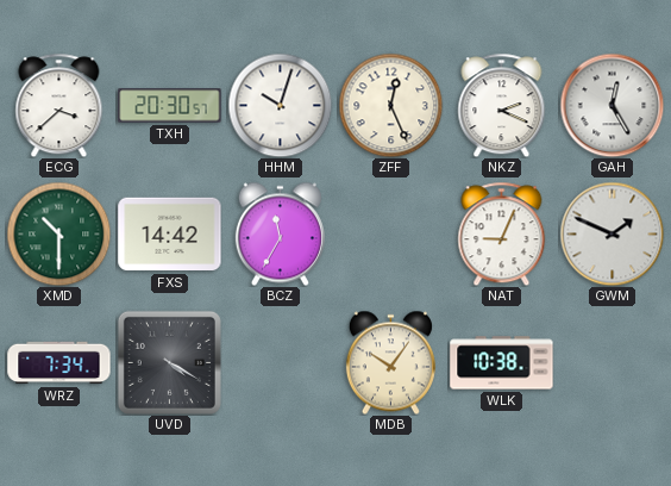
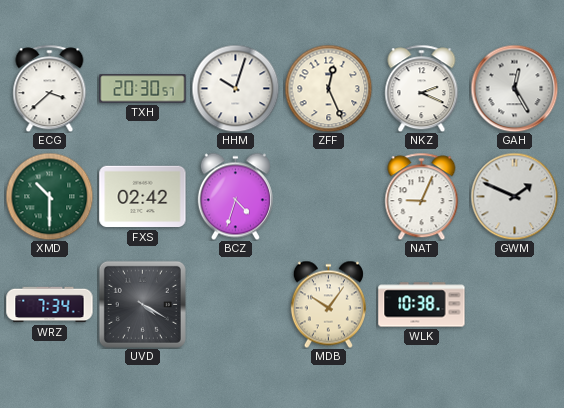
FXS: 14:42 -> 02:42
BCZ: 11:35 -> 4:33
